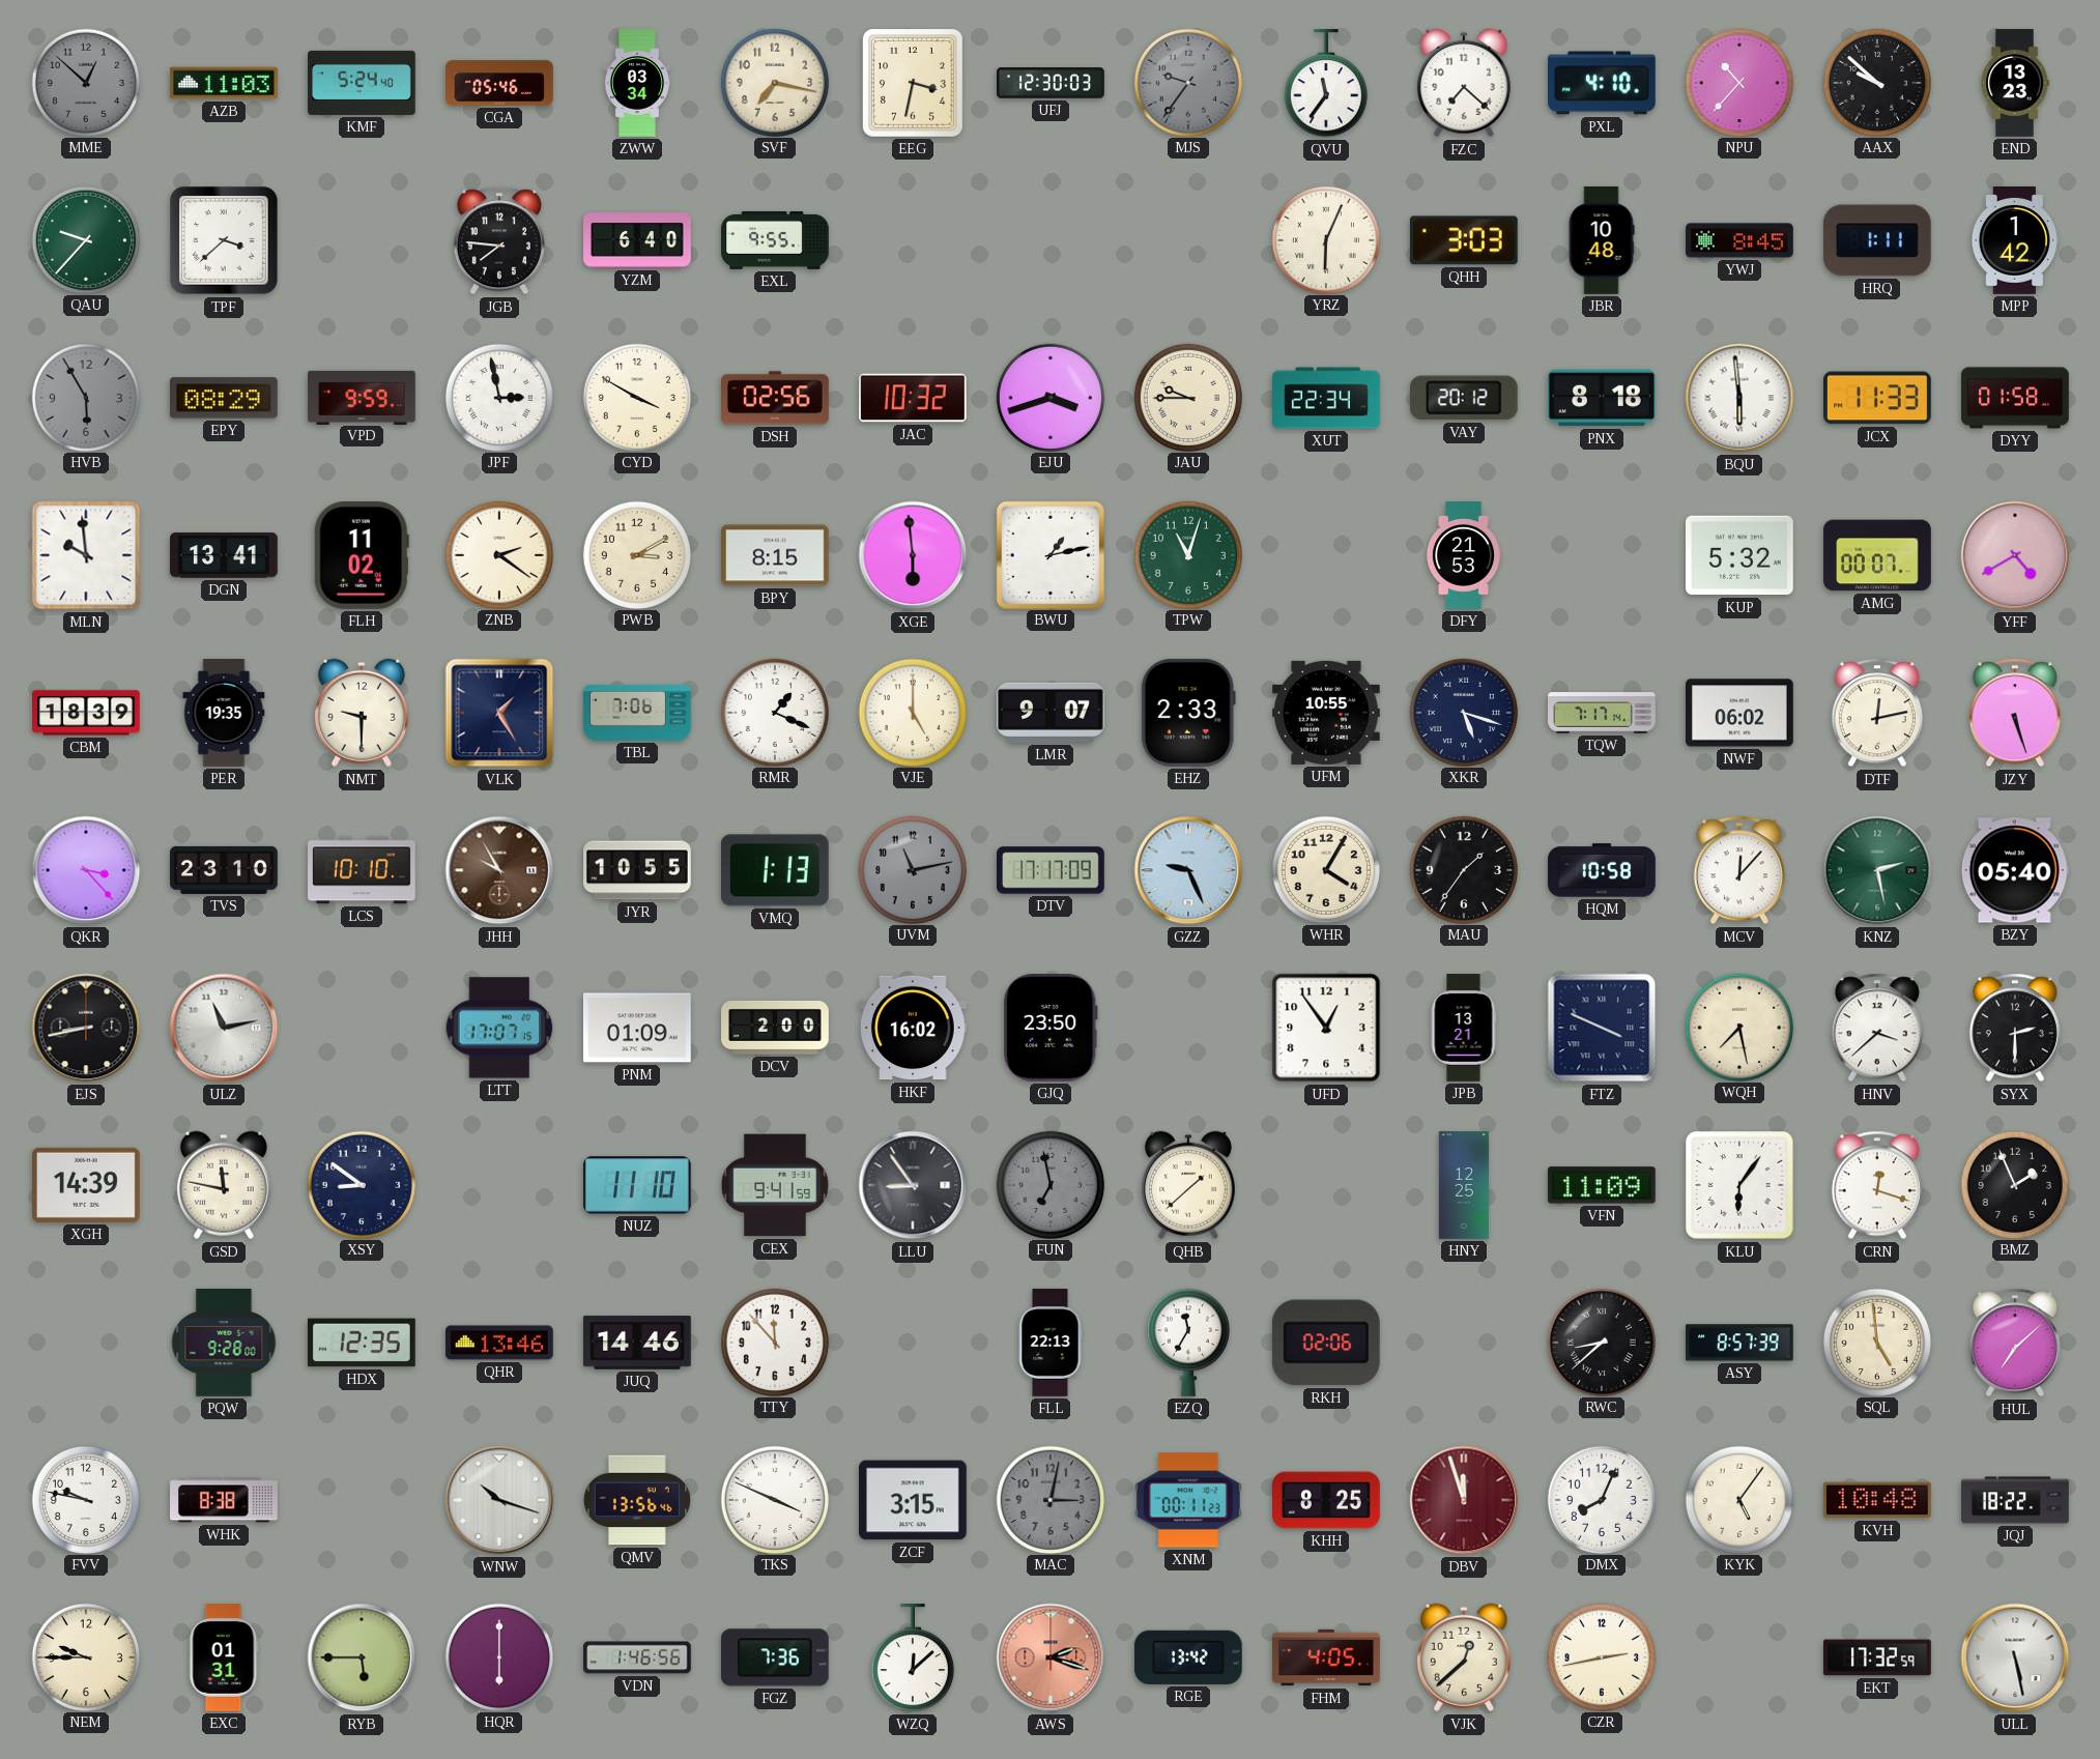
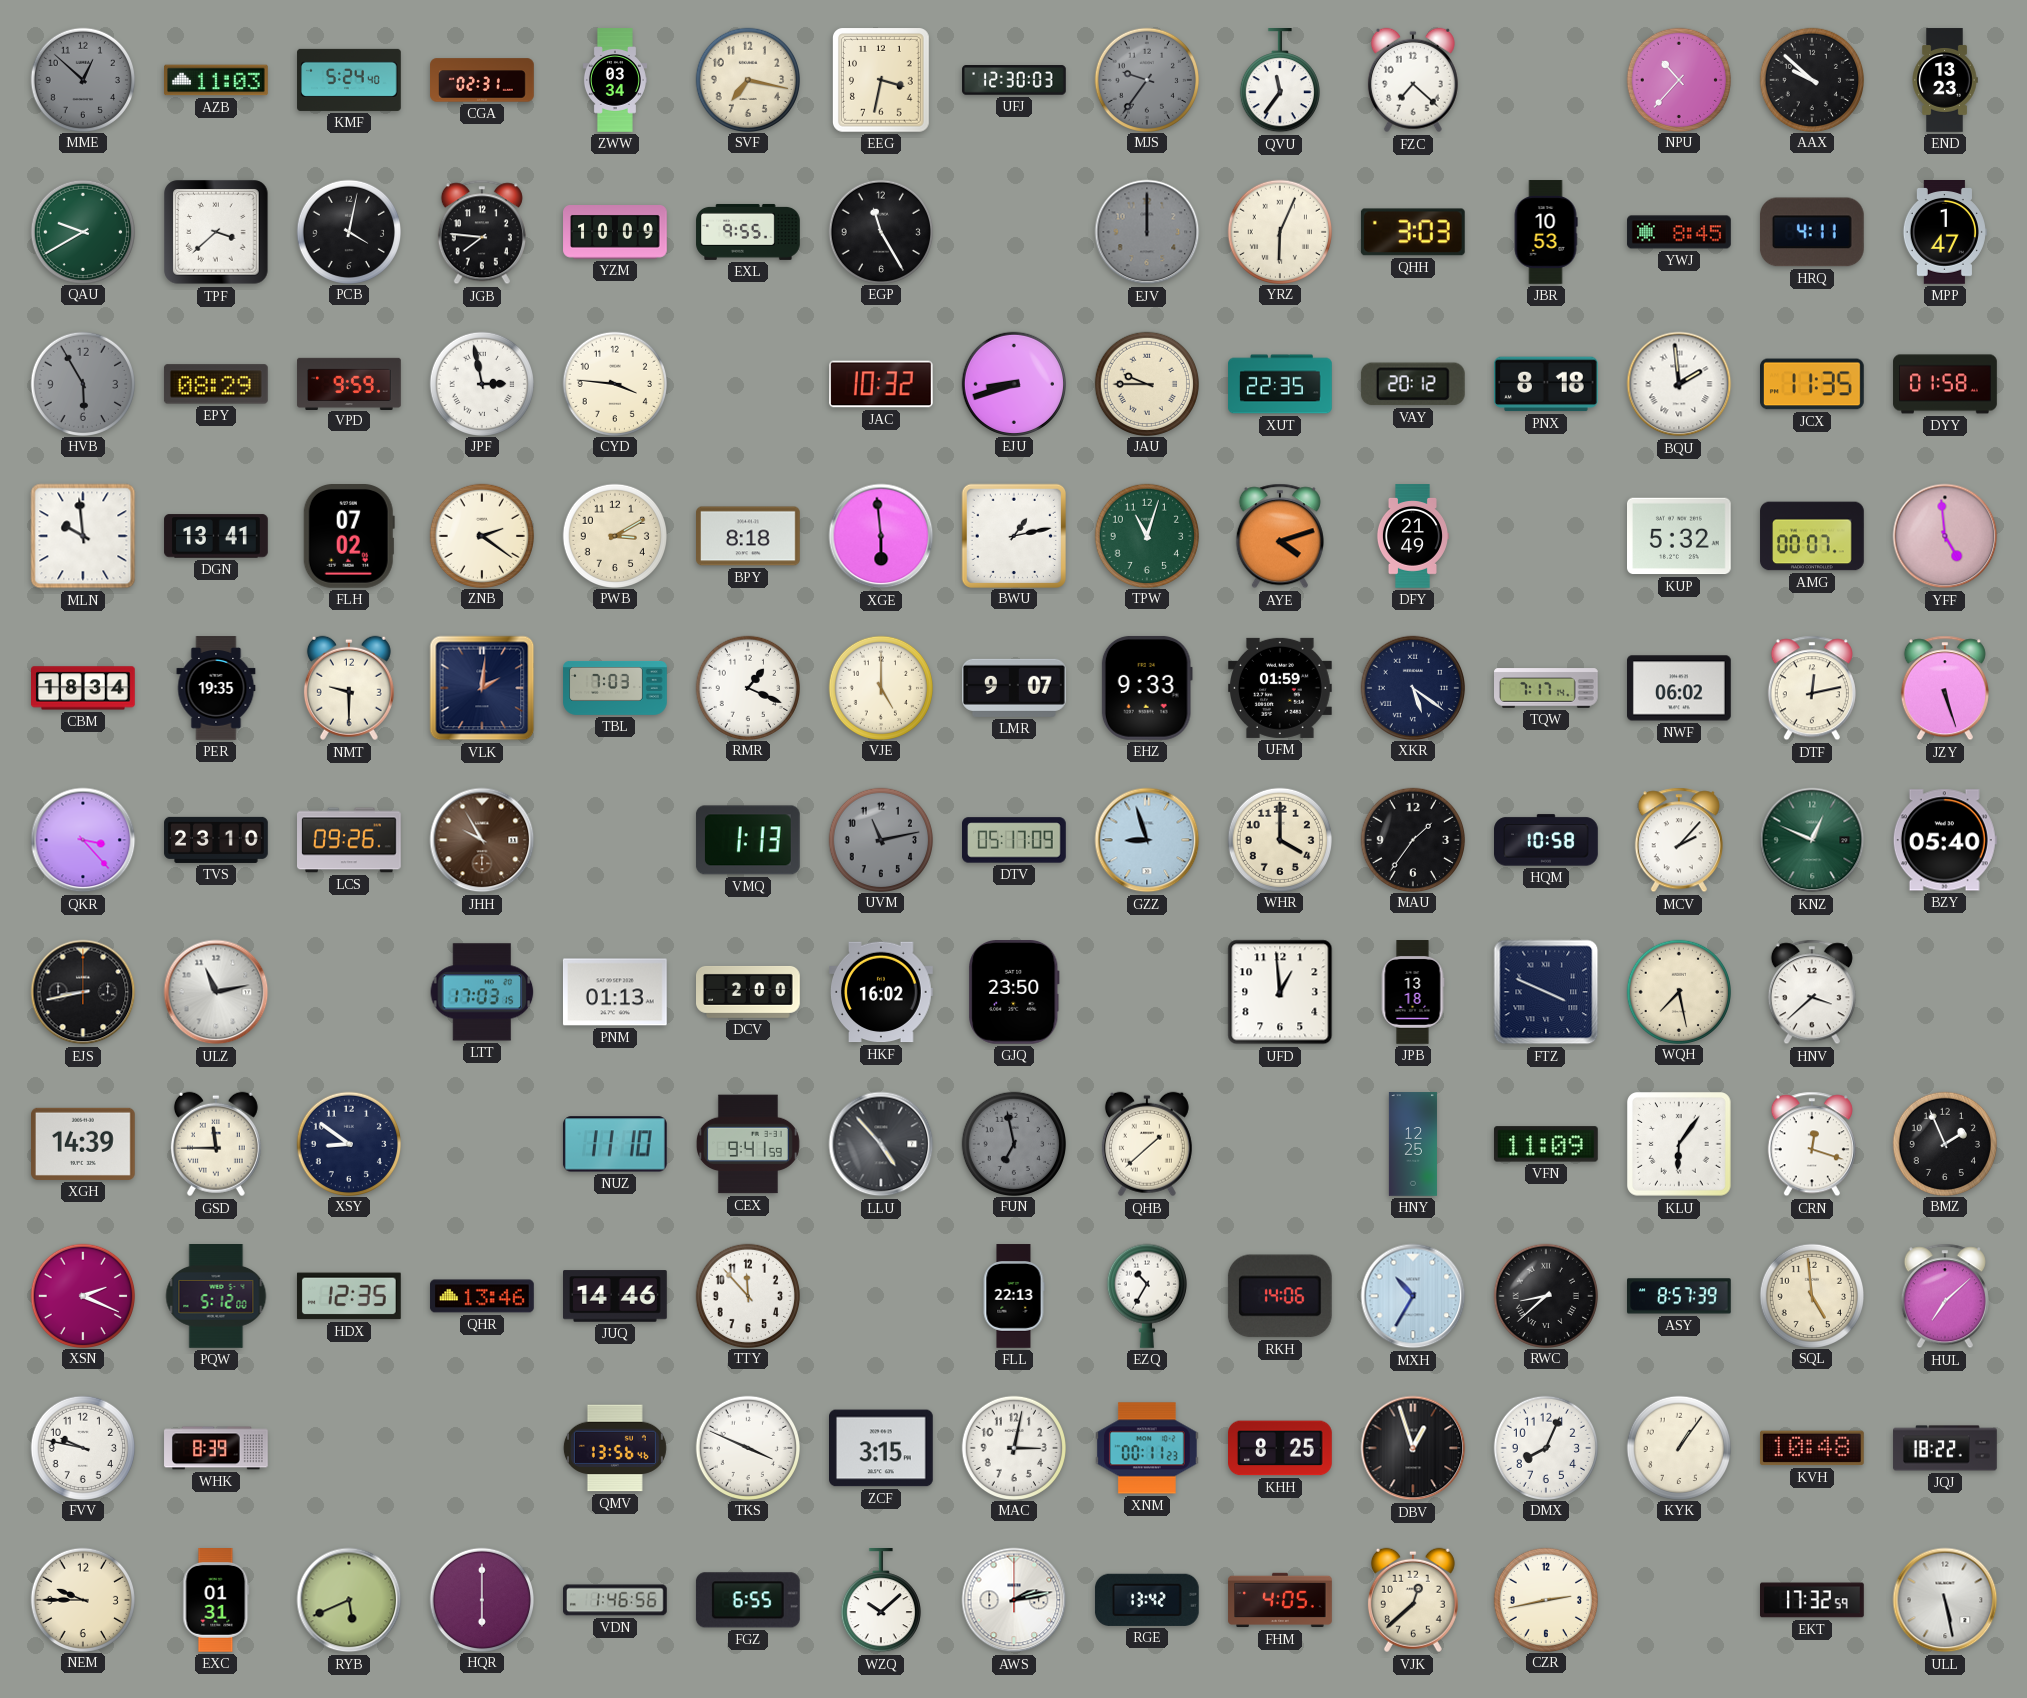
CGA: 05:46 -> 02:31
PXL: 4:10 -> none
QAU: 9:37 -> 9:40
PCB: none -> 4:02
YZM: 6:40 -> 10:09
EGP: none -> 11:25
EJV: none -> 12:00
JBR: 10:48 -> 10:53
HRQ: 1:11 -> 4:11
MPP: 1:42 -> 1:47
CYD: 3:50 -> 3:46
DSH: 02:56 -> none
EJU: 3:42 -> 8:42
XUT: 22:34 -> 22:35
BQU: 5:59 -> 1:59
JCX: 11:33 -> 11:35
FLH: 11:02 -> 07:02
BPY: 8:15 -> 8:18
AYE: none -> 4:12
DFY: 21:53 -> 21:49
YFF: 4:40 -> 4:59
CBM: 18:39 -> 18:34
VLK: 1:25 -> 2:01
TBL: 7:06 -> 7:03
EHZ: 2:33 -> 9:33
UFM: 10:55 -> 01:59
XKR: 5:18 -> 5:21
LCS: 10:10 -> 09:26
JYR: 10:55 -> none
DTV: 17:17 -> 05:17
GZZ: 9:26 -> 8:57
WHR: 4:05 -> 4:00
MCV: 12:07 -> 2:07
KNZ: 2:28 -> 12:49
LTT: 17:07 -> 17:03
PNM: 01:09 -> 01:13
UFD: 12:54 -> 12:59
JPB: 13:21 -> 13:18
SYX: 2:30 -> none
GSD: 11:47 -> 11:45
LLU: 8:54 -> 4:53
XSN: none -> 2:19
PQW: 9:28 -> 5:12
EZQ: 11:35 -> 10:35
RKH: 02:06 -> 14:06
MXH: none -> 10:35
WHK: 8:38 -> 8:39
WNW: 10:18 -> none
MAC dial: grey -> white
DBV: 11:57 -> 12:57
DBV dial: burgundy -> black
KYK: 5:06 -> 1:06
RYB: 5:45 -> 5:41
FGZ: 7:36 -> 6:55
WZQ: 12:08 -> 10:08
AWS: 2:18 -> 2:13
AWS dial: salmon -> white
